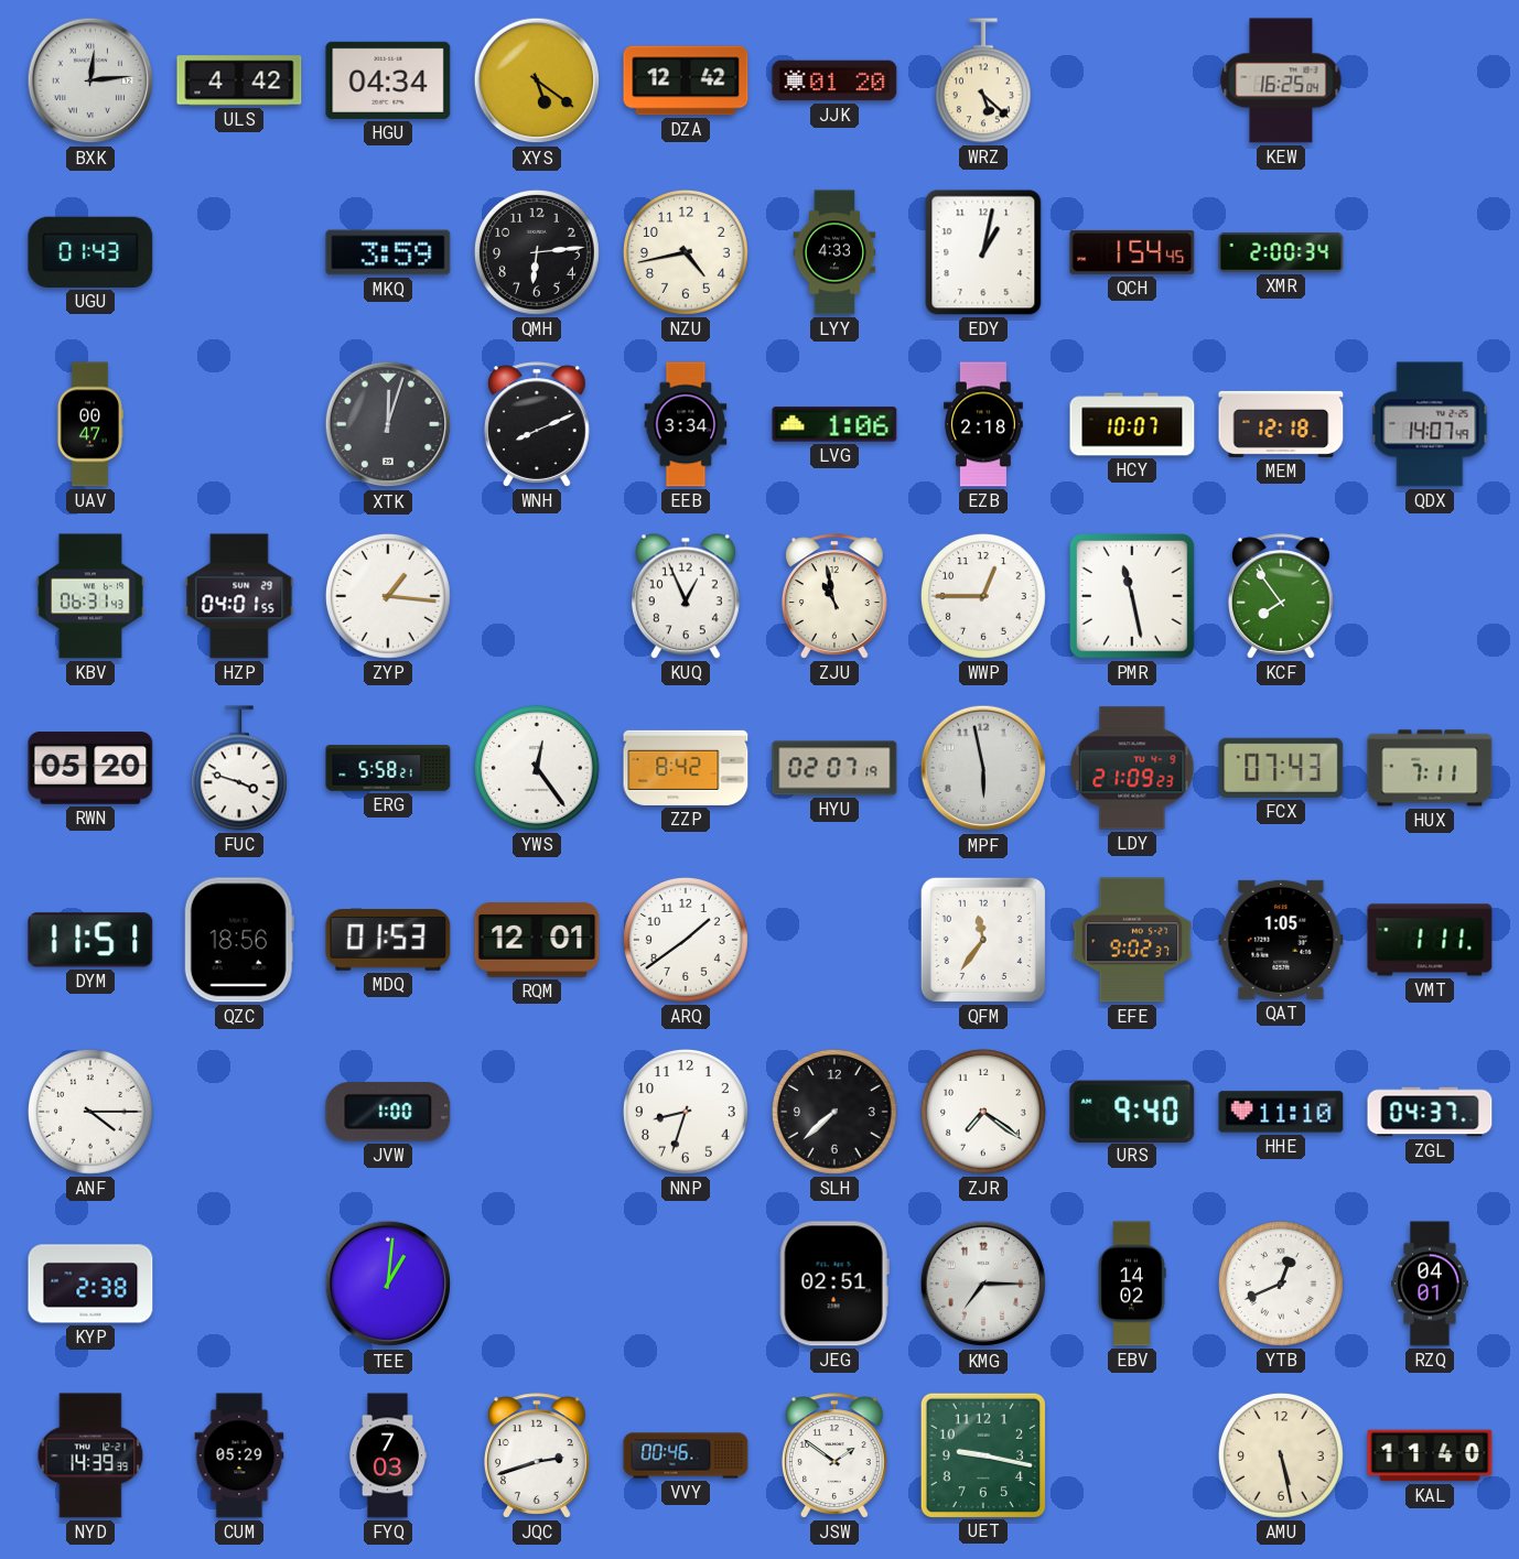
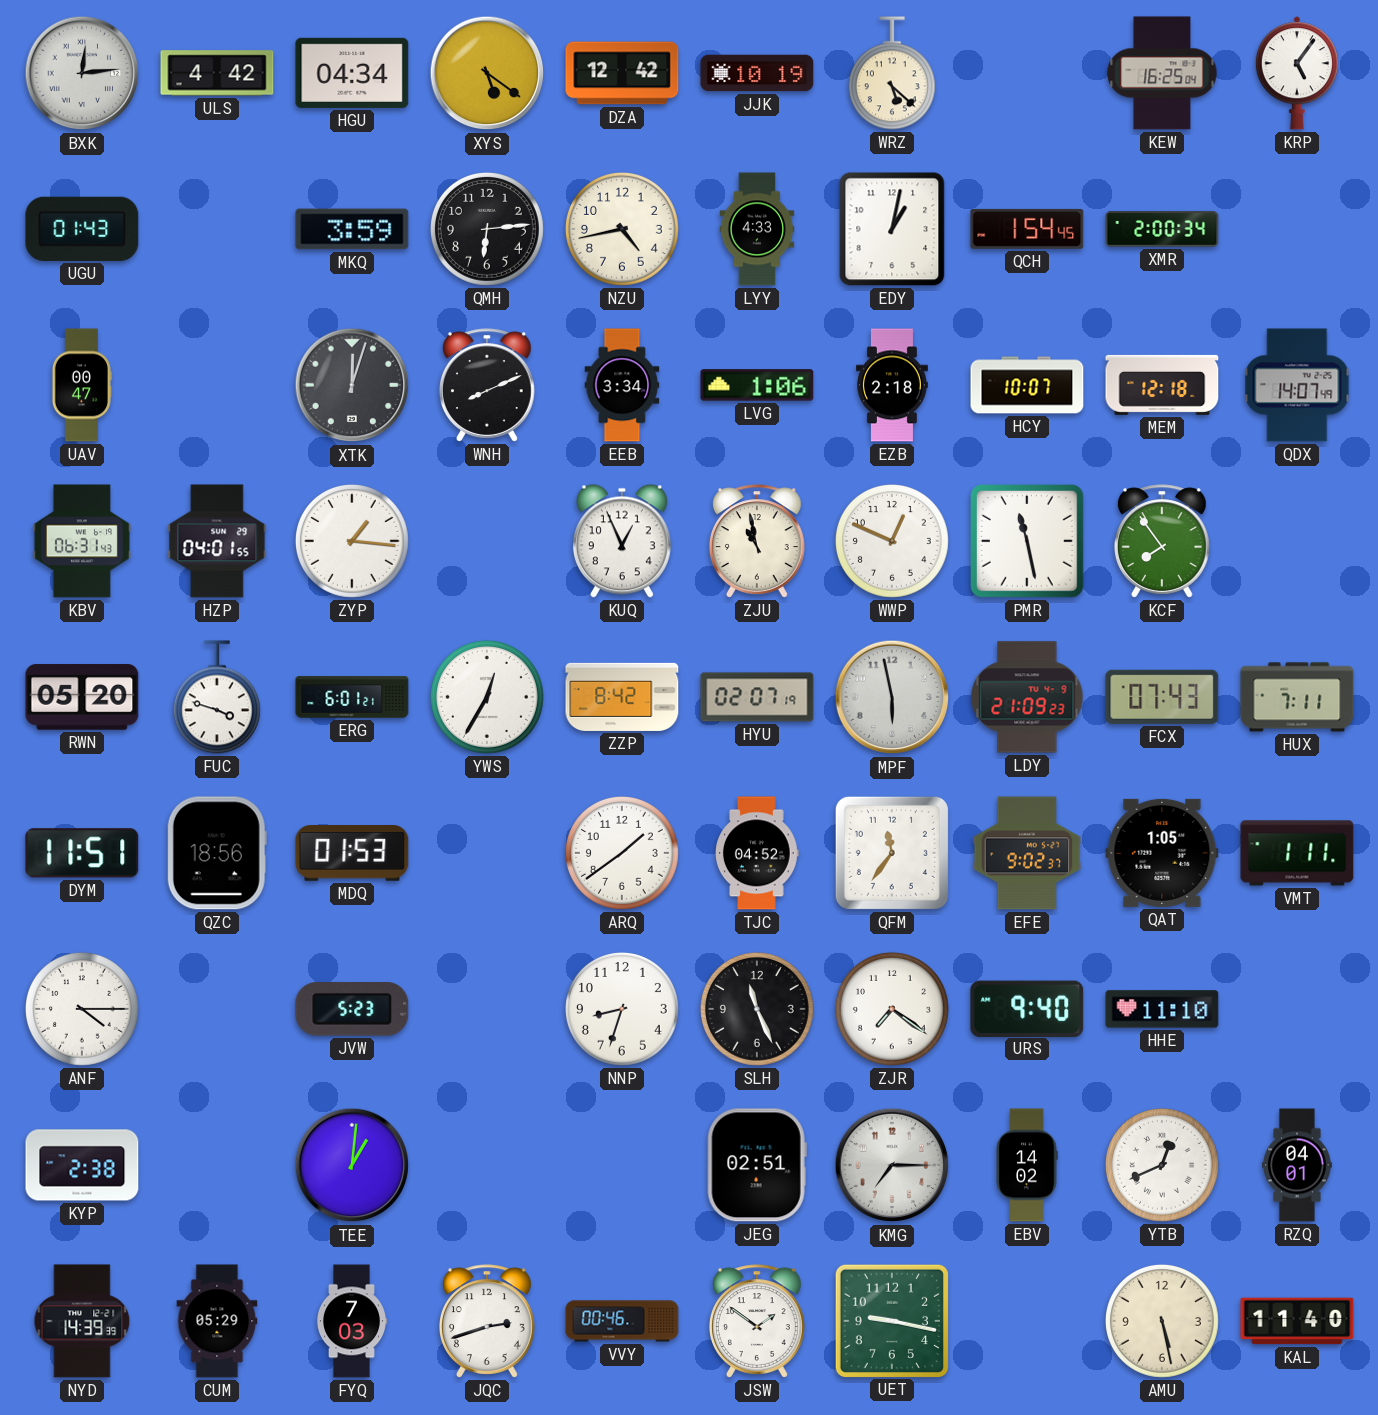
JJK: 01:20 -> 10:19
KRP: none -> 5:06
WWP: 12:45 -> 12:49
ERG: 5:58 -> 6:01
YWS: 12:24 -> 12:35
RQM: 12:01 -> none
TJC: none -> 04:52
JVW: 1:00 -> 5:23
SLH: 7:38 -> 11:26
ZGL: 04:37 -> none
